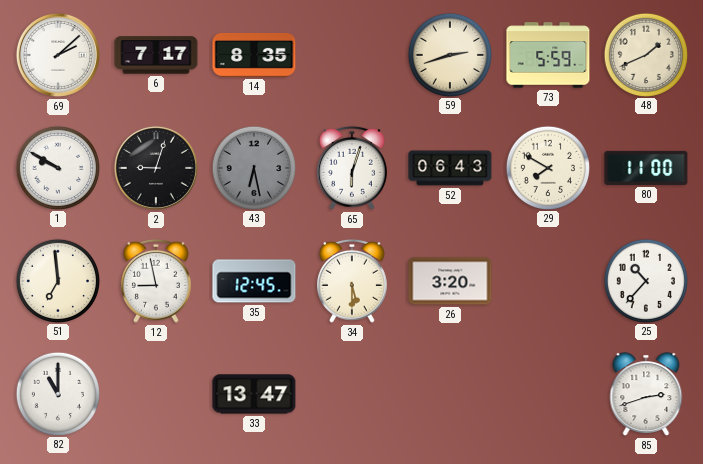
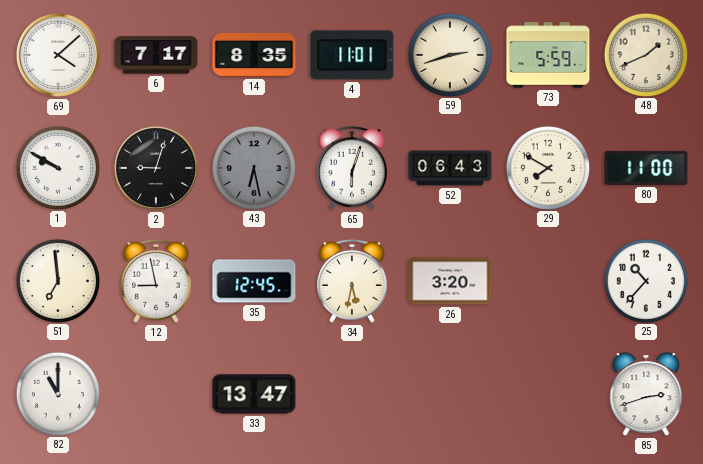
69: 2:08 -> 4:08
4: none -> 11:01
34: 5:30 -> 5:32
